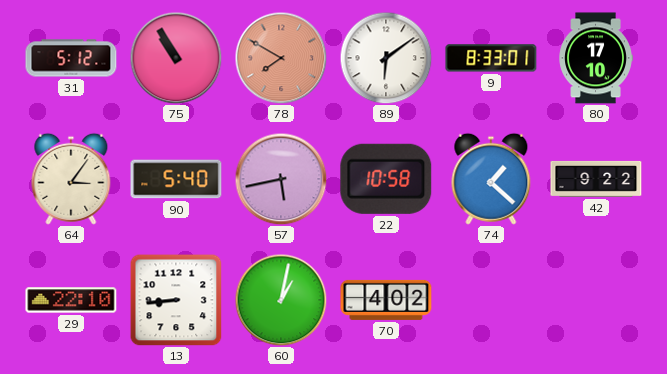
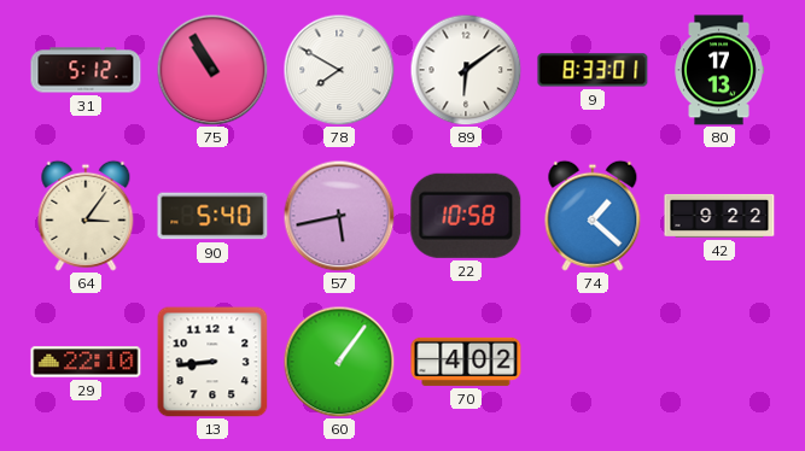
78 dial: salmon -> white
80: 17:10 -> 17:13
60: 1:02 -> 1:06
